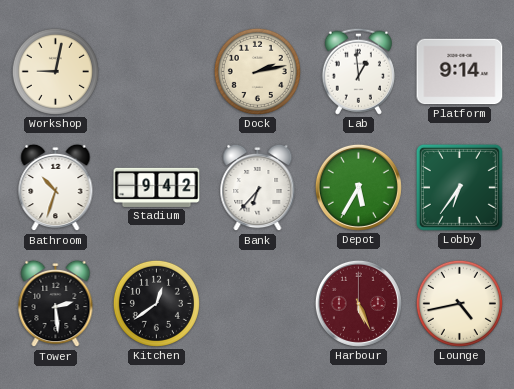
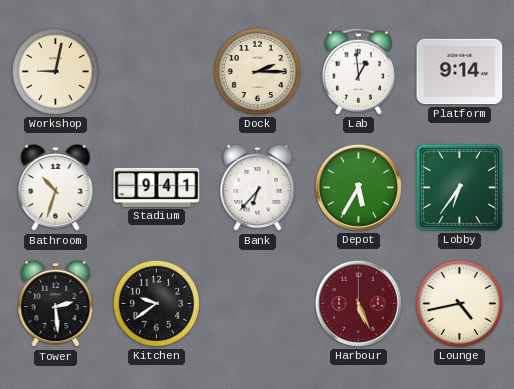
Dock: 2:13 -> 2:15
Stadium: 9:42 -> 9:41
Kitchen: 12:39 -> 9:39
